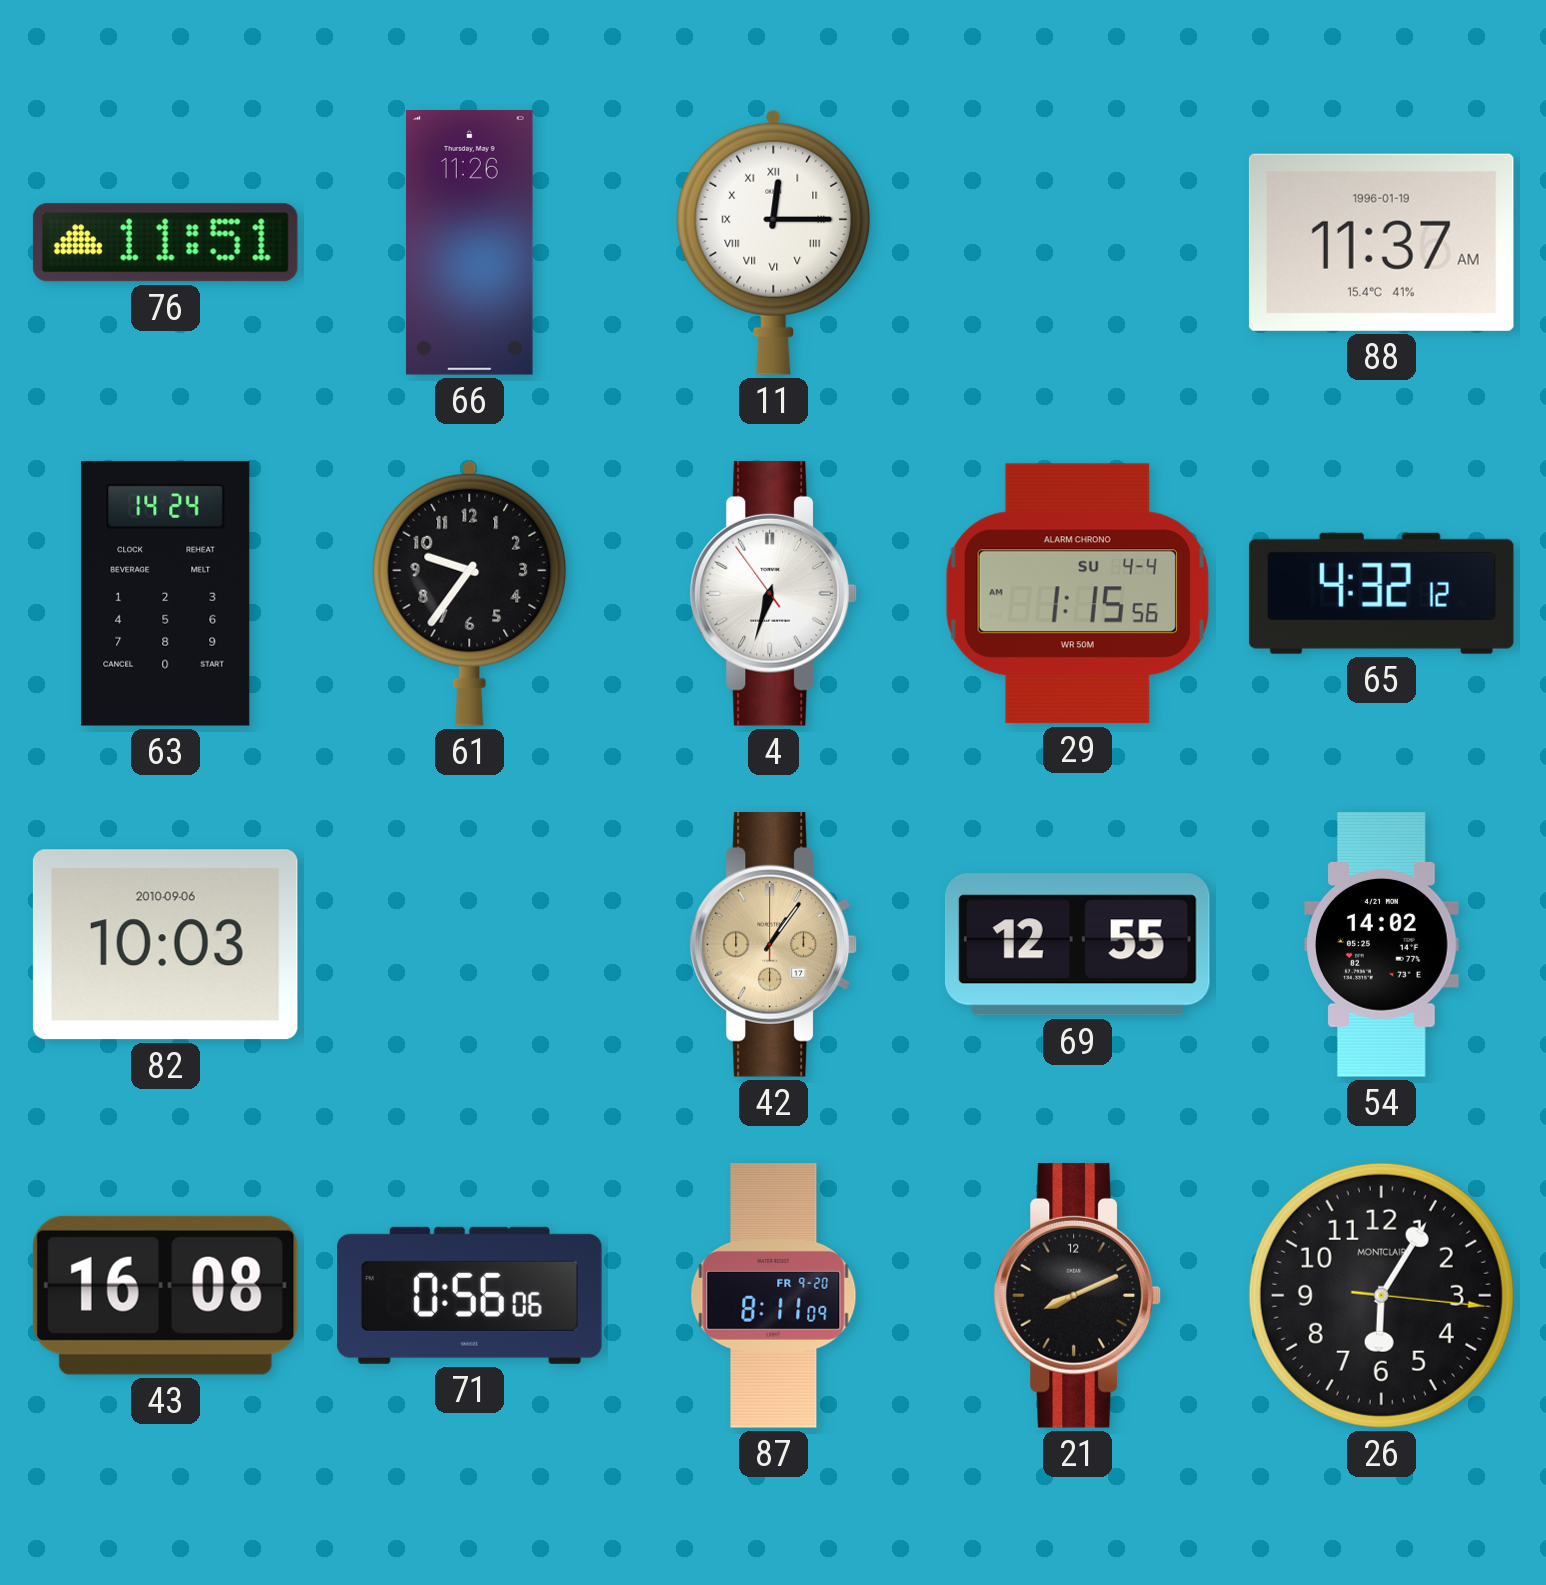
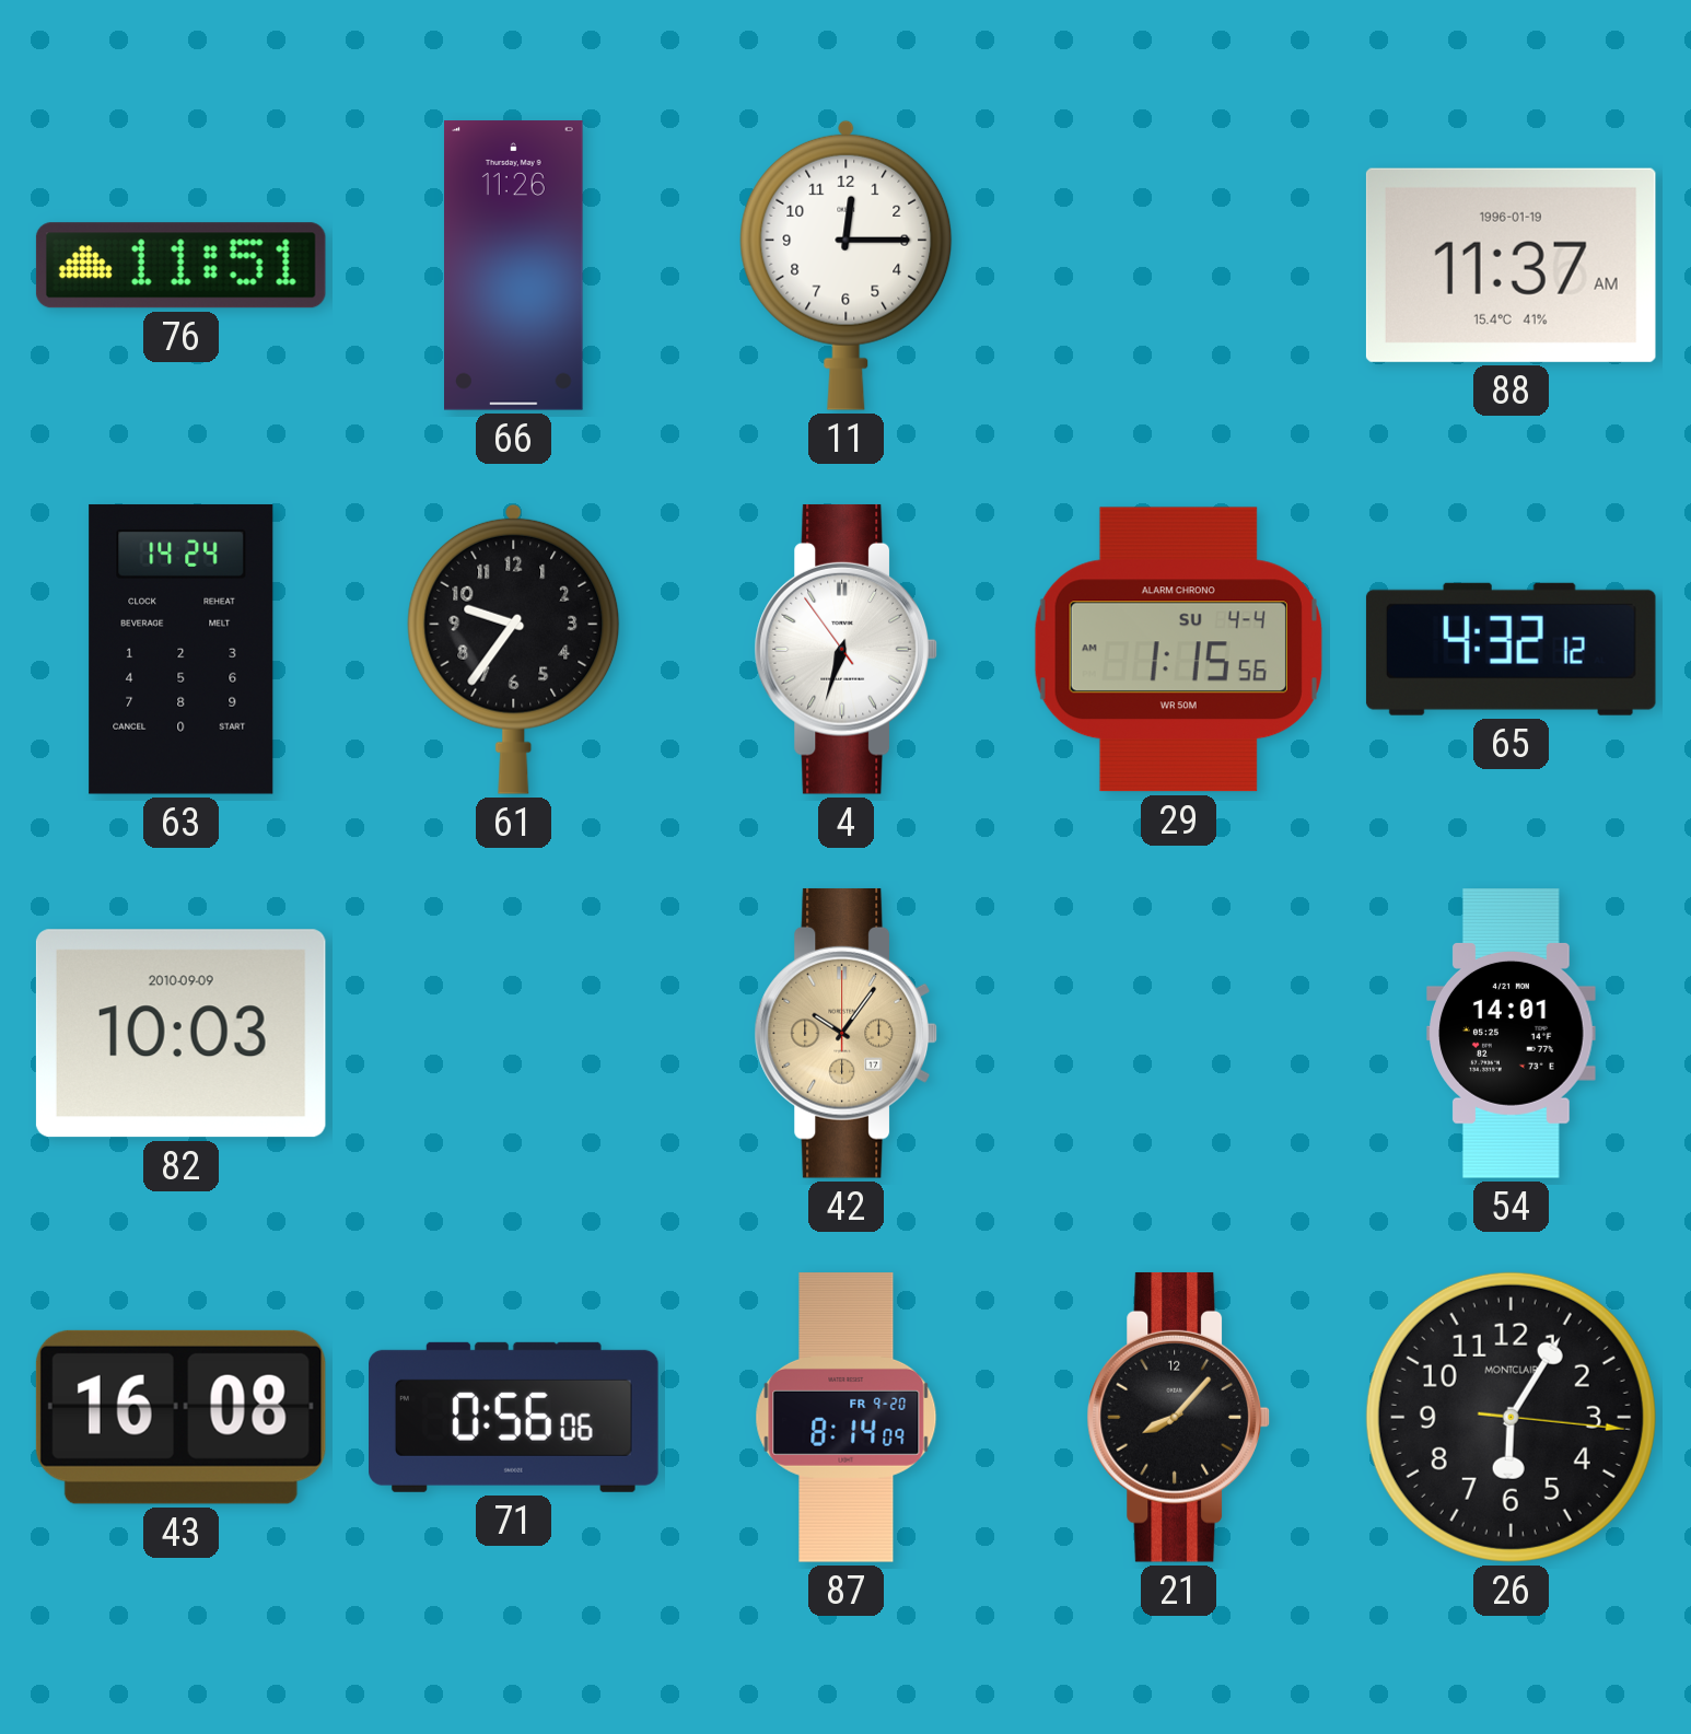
11 numerals: Roman -> Arabic
82 date: 2010-09-06 -> 2010-09-09
42: 1:06 -> 10:06
69: 12:55 -> none
54: 14:02 -> 14:01
87: 8:11 -> 8:14
21: 8:11 -> 8:07
